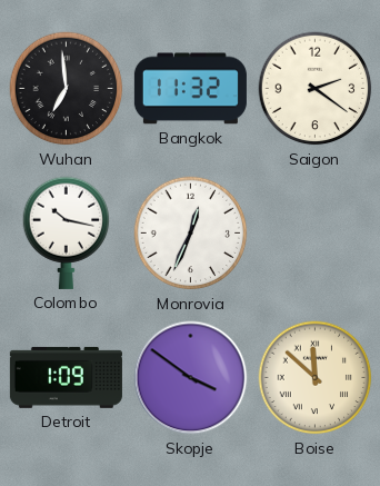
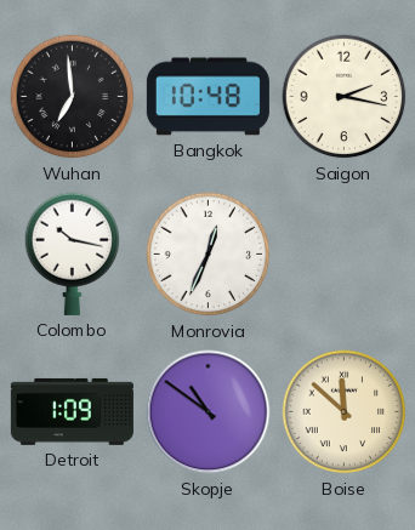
Bangkok: 11:32 -> 10:48
Saigon: 2:21 -> 2:17
Skopje: 3:51 -> 10:51
